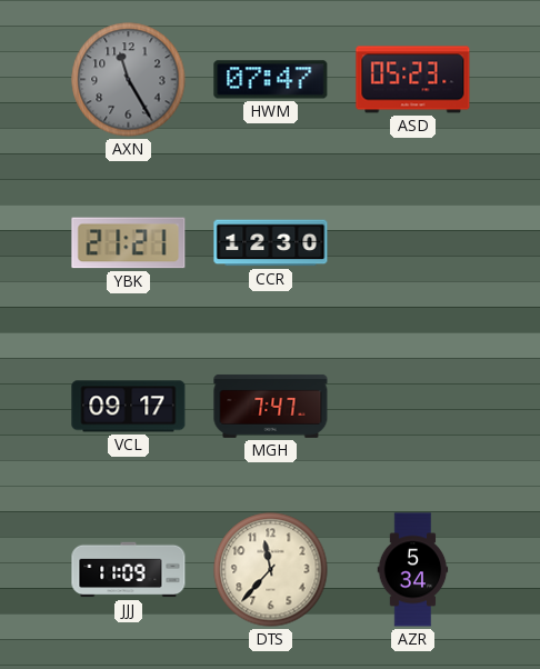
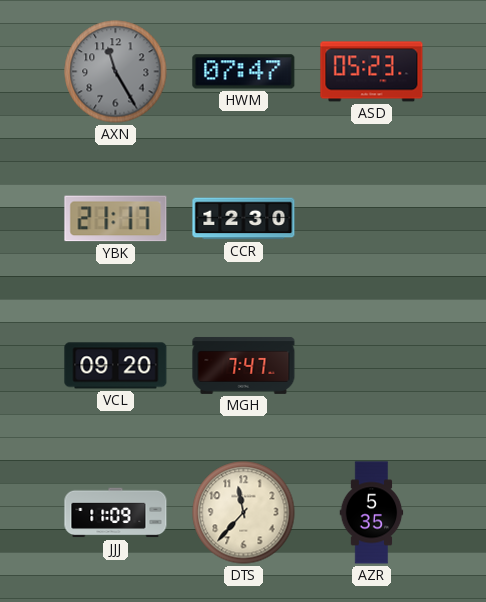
YBK: 21:21 -> 21:17
VCL: 09:17 -> 09:20
AZR: 5:34 -> 5:35
